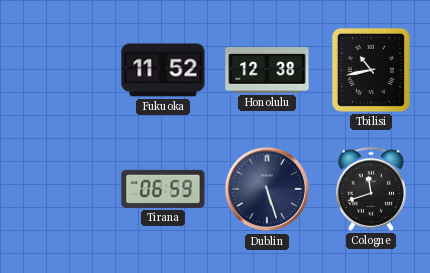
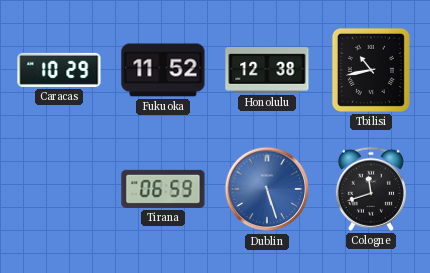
Caracas: none -> 10:29
Dublin dial: navy -> blue
